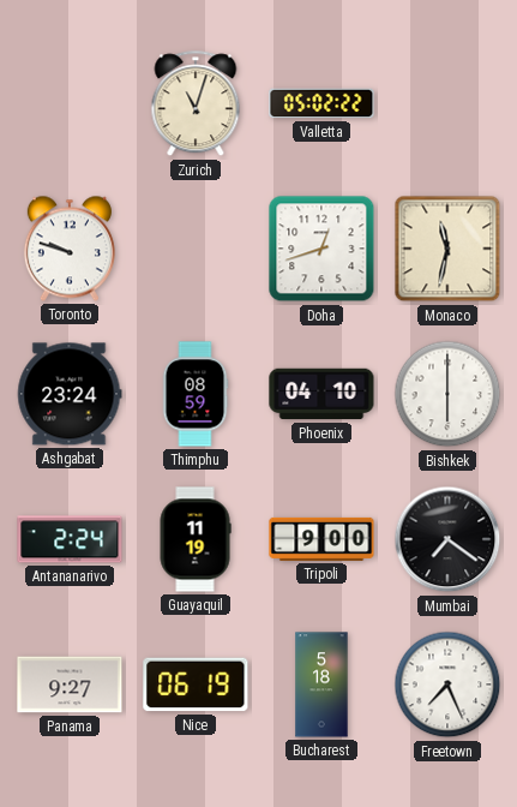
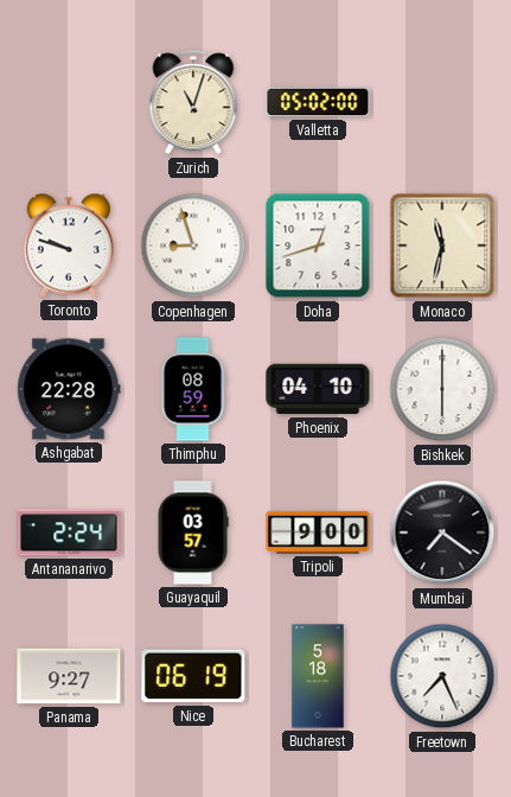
Valletta: 05:02:22 -> 05:02:00
Copenhagen: none -> 8:57
Ashgabat: 23:24 -> 22:28
Guayaquil: 11:19 -> 03:57
